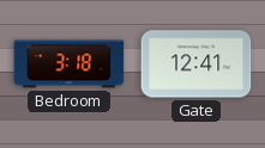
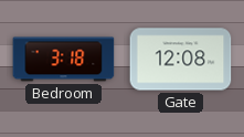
Gate: 12:41 -> 12:08
